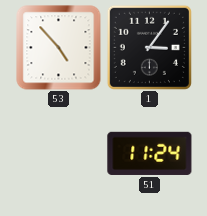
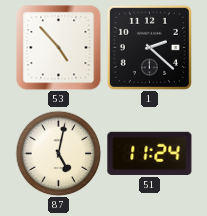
1: 3:06 -> 2:22
87: none -> 5:02
